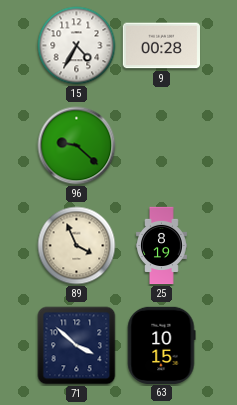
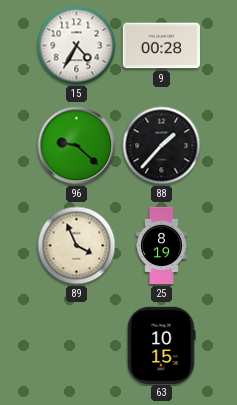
88: none -> 1:37
71: 3:52 -> none
